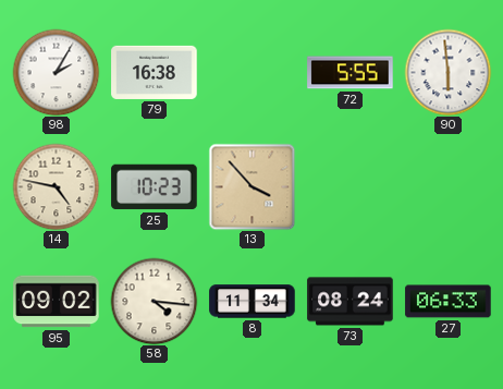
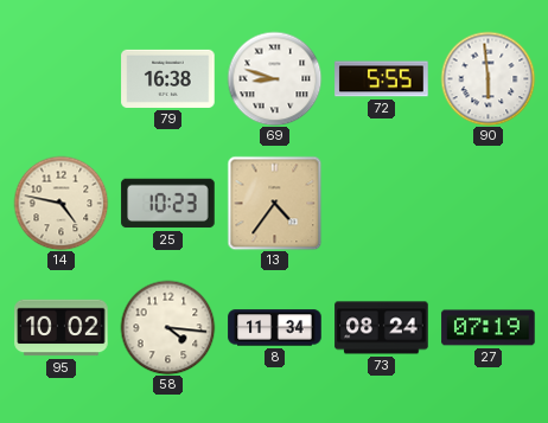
98: 2:05 -> none
69: none -> 8:48
13: 3:53 -> 4:36
95: 09:02 -> 10:02
27: 06:33 -> 07:19
